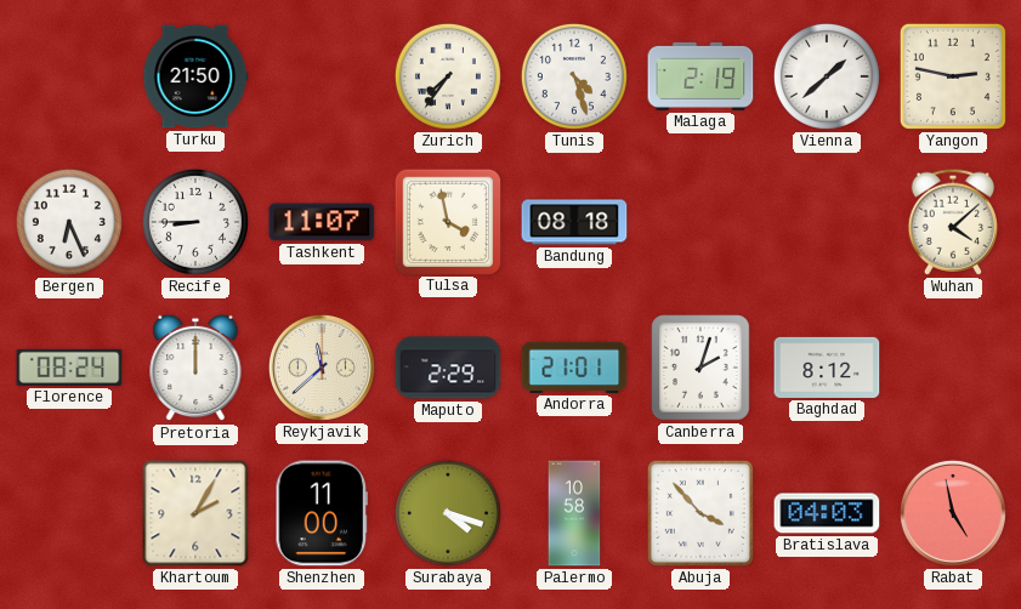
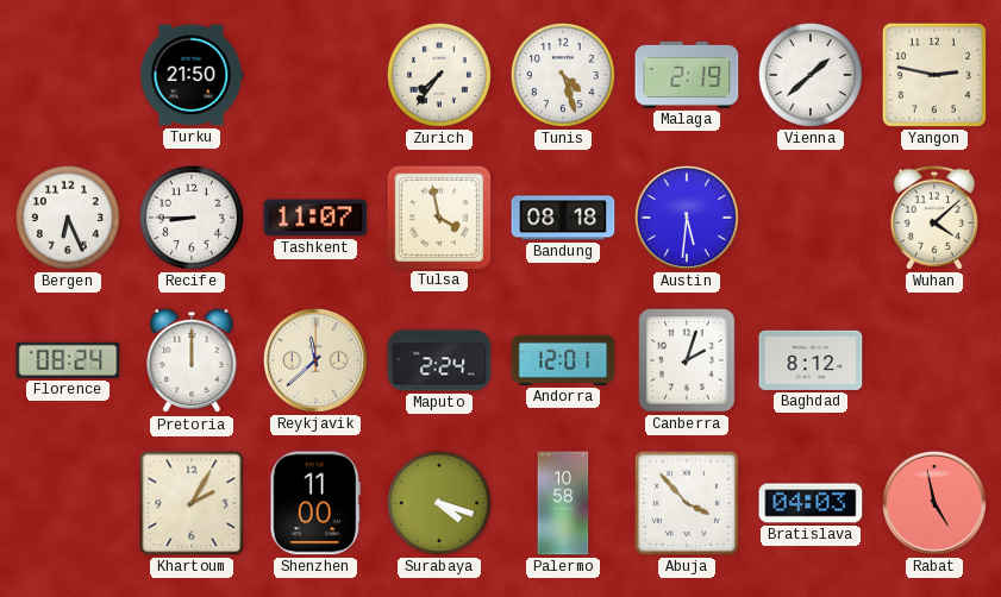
Austin: none -> 5:31
Maputo: 2:29 -> 2:24
Andorra: 21:01 -> 12:01
